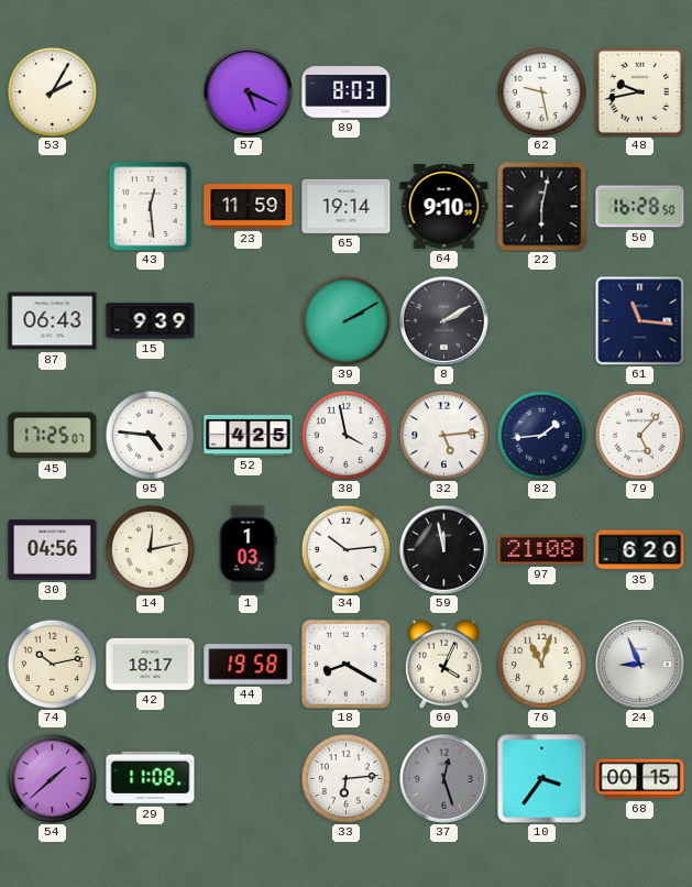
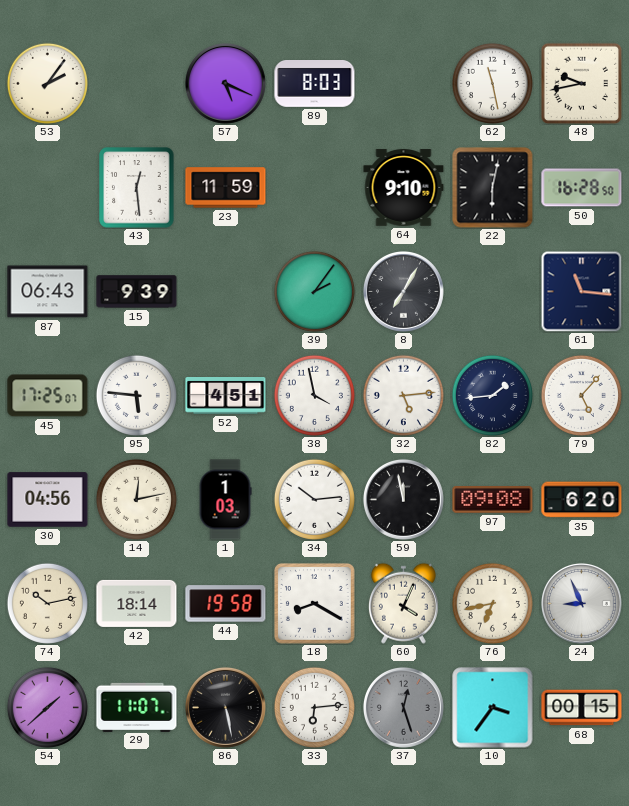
53: 2:05 -> 2:06
62: 9:28 -> 11:28
65: 19:14 -> none
39: 2:10 -> 2:06
8: 2:10 -> 7:05
95: 4:46 -> 5:46
52: 4:25 -> 4:51
97: 21:08 -> 09:08
42: 18:17 -> 18:14
76: 11:03 -> 6:43
29: 11:08 -> 11:07
86: none -> 5:28
